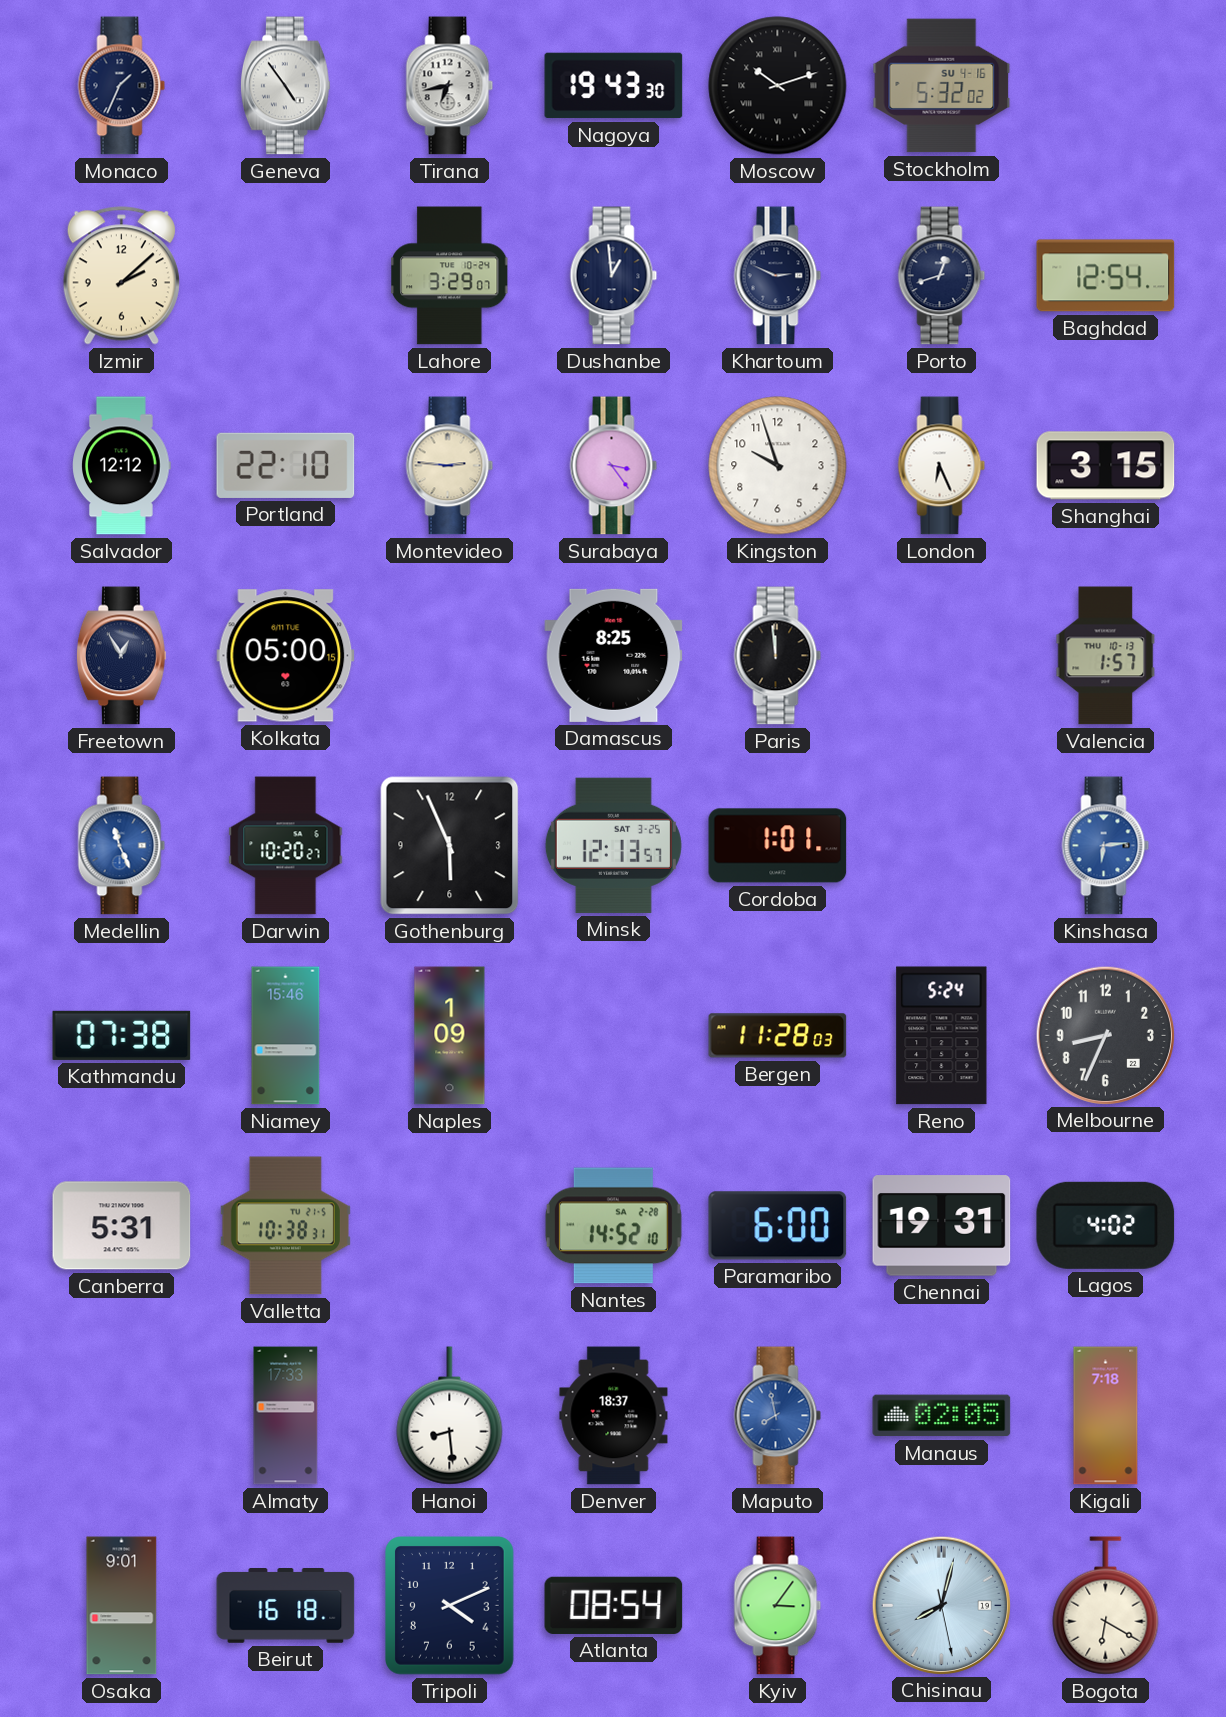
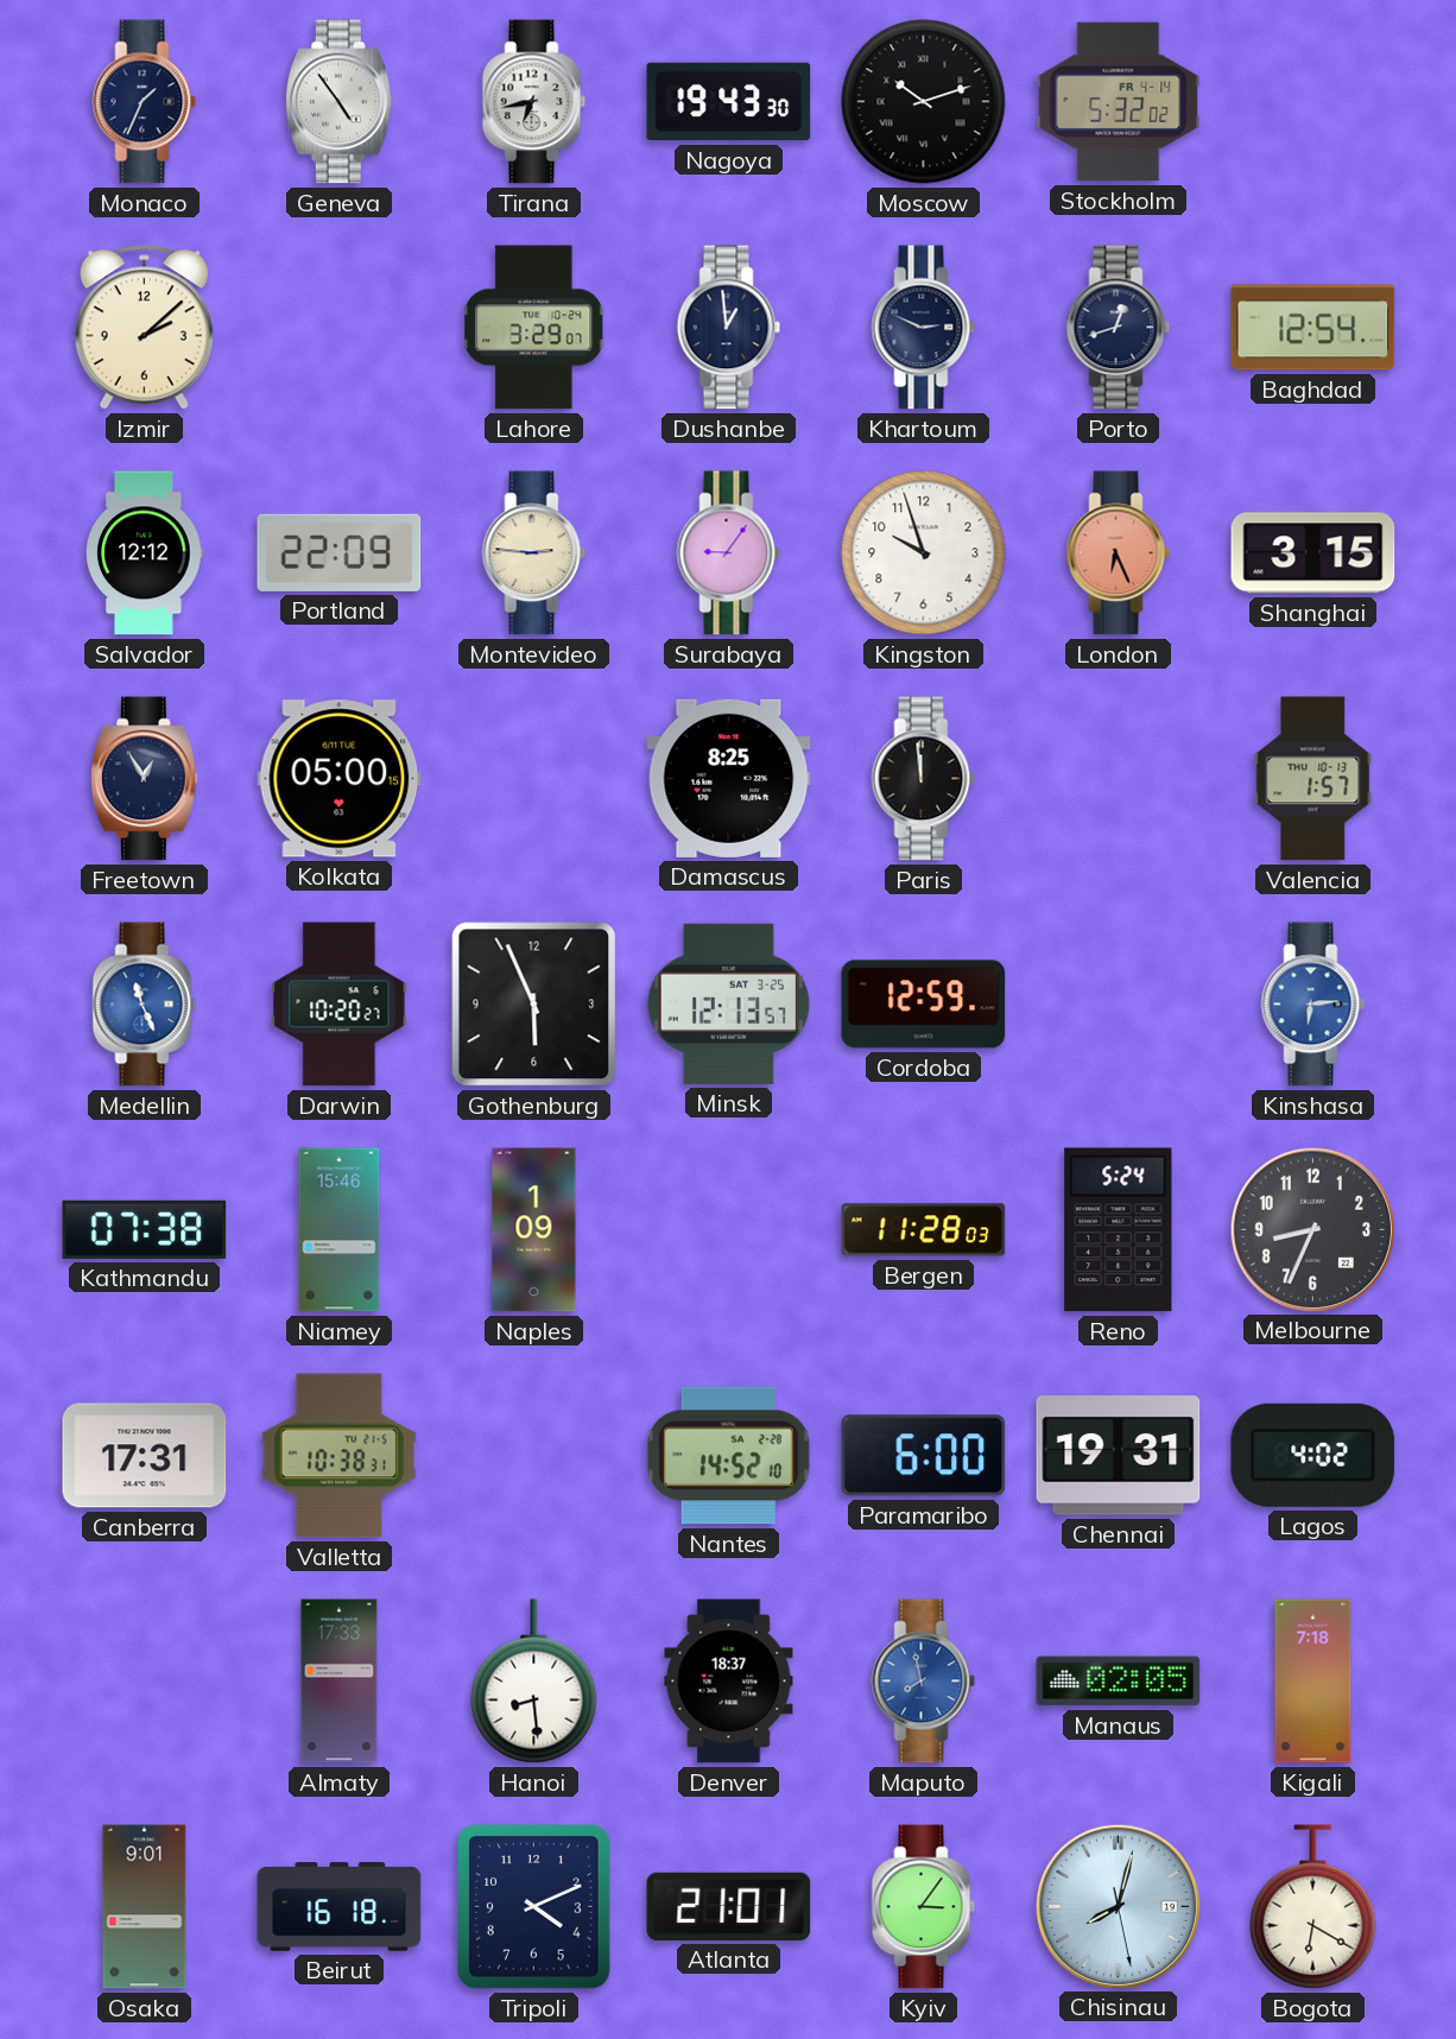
Stockholm date: SU 4-16 -> FR 4-14
Portland: 22:10 -> 22:09
Surabaya: 3:24 -> 9:06
London dial: white -> salmon
Cordoba: 1:01 -> 12:59
Canberra: 5:31 -> 17:31
Atlanta: 08:54 -> 21:01
